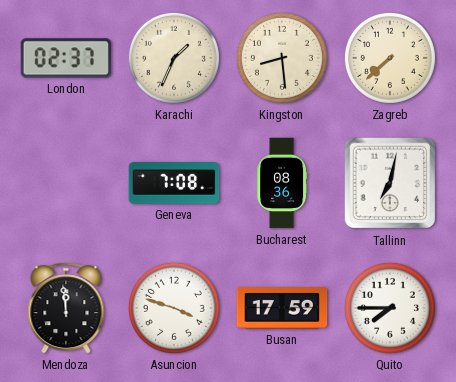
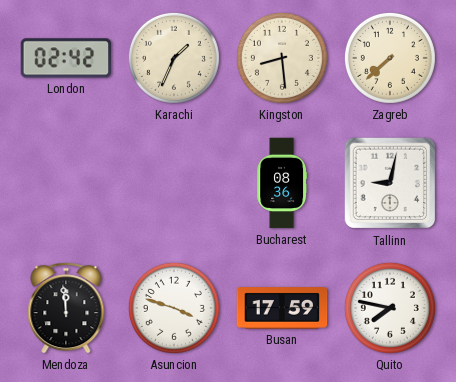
London: 02:37 -> 02:42
Geneva: 7:08 -> none
Tallinn: 7:02 -> 9:02
Quito: 7:45 -> 7:47
